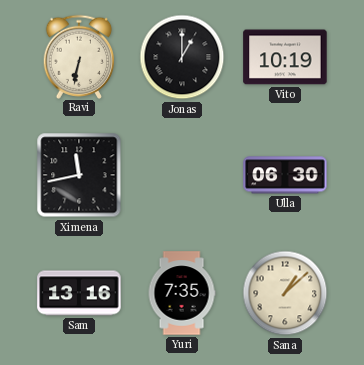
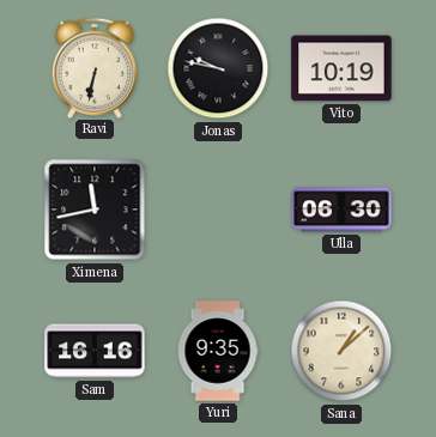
Jonas: 1:00 -> 9:47
Sam: 13:16 -> 16:16
Yuri: 7:35 -> 9:35
